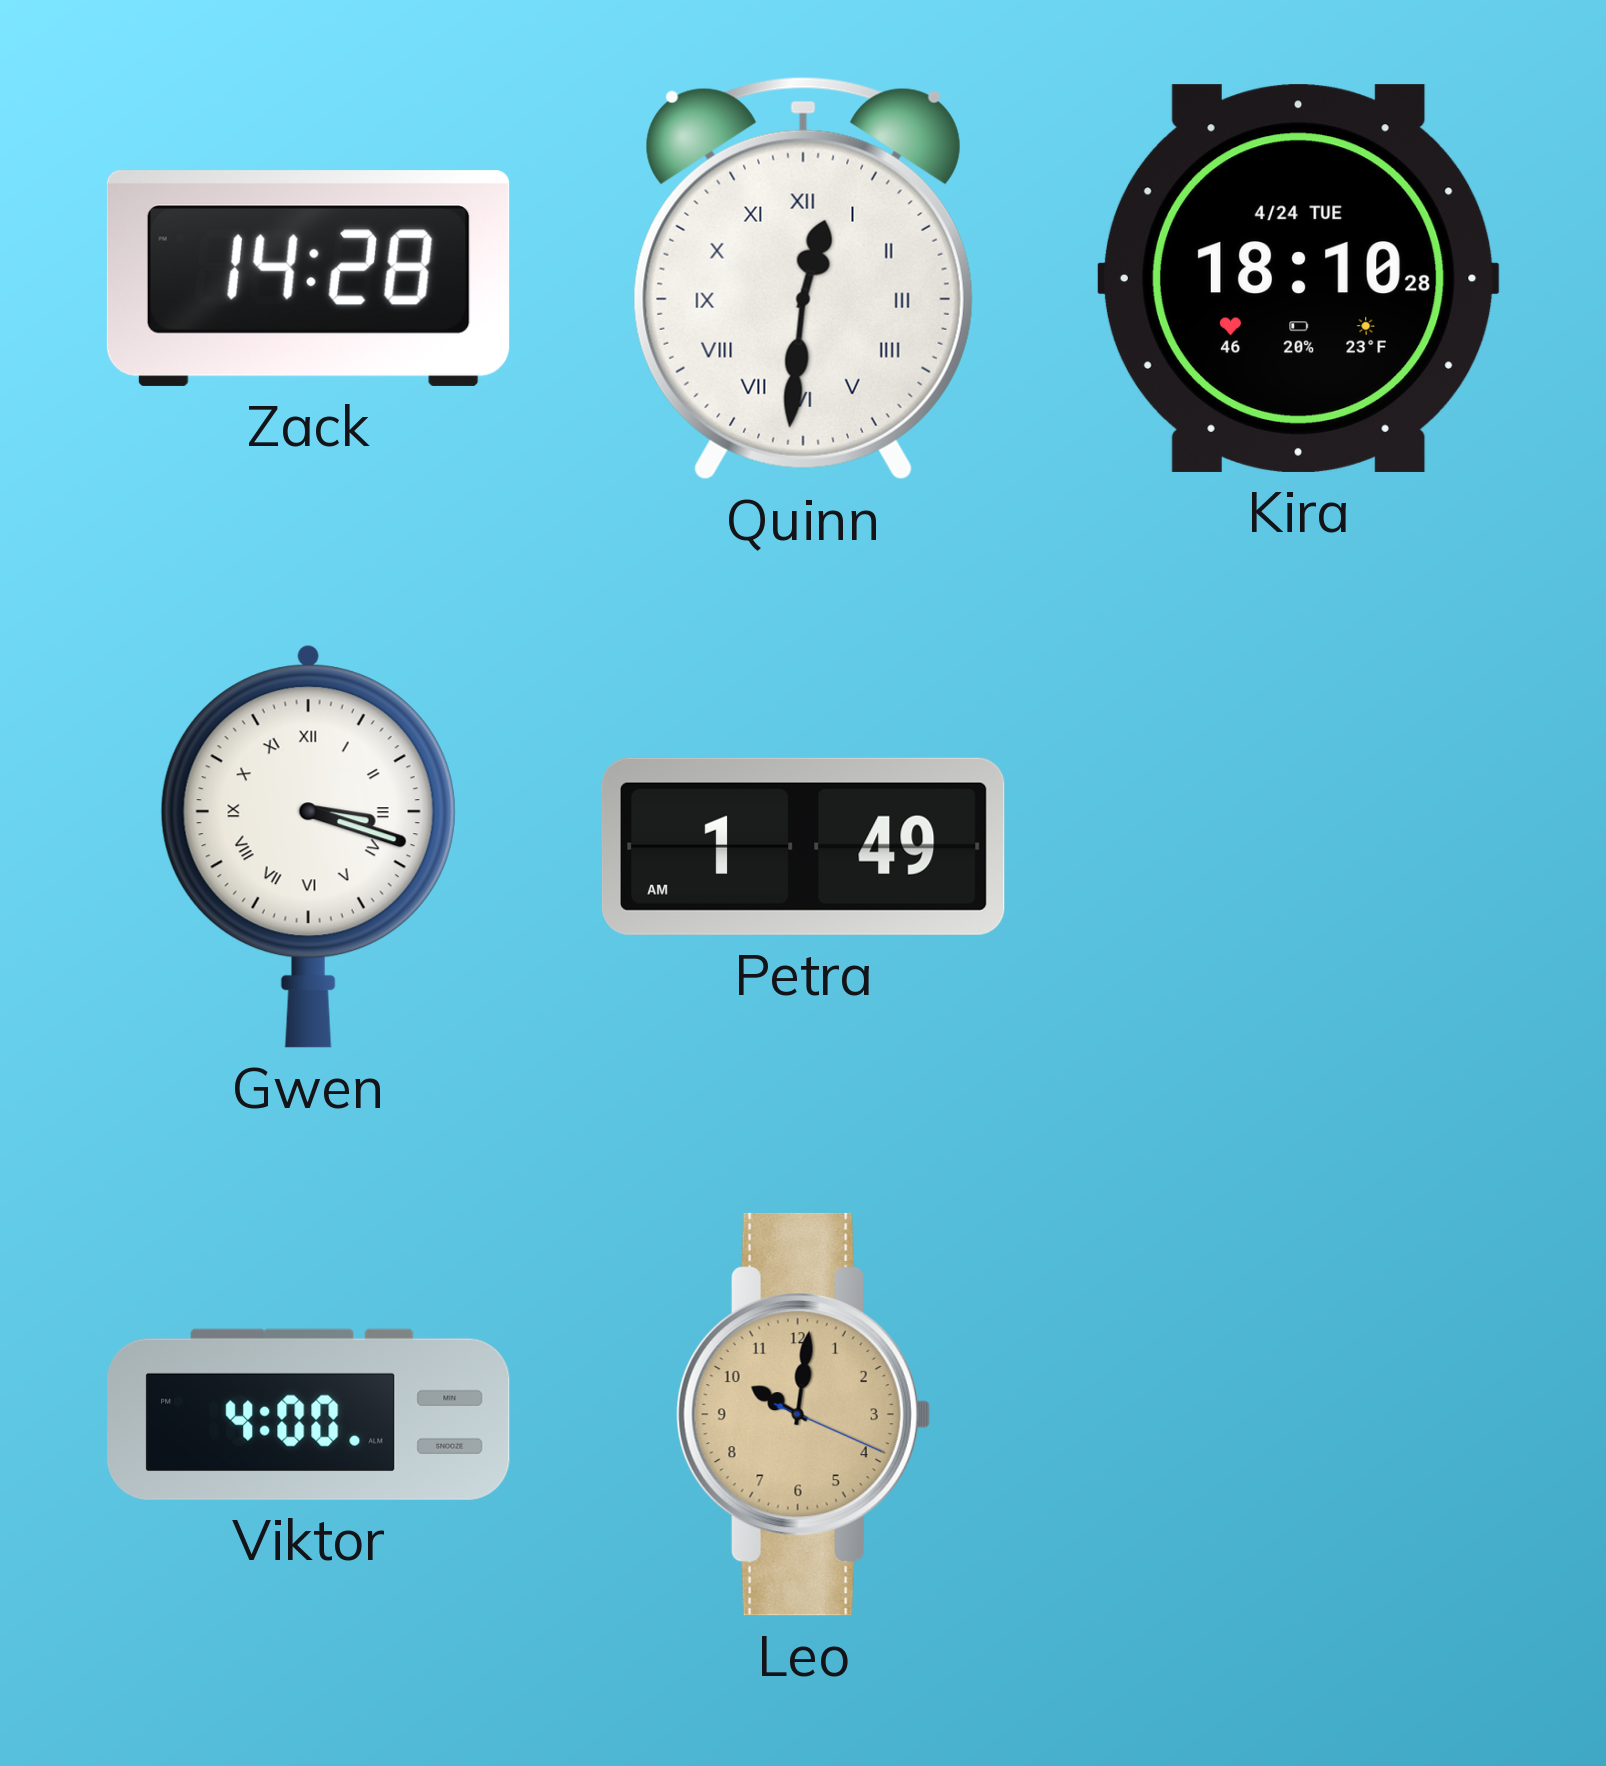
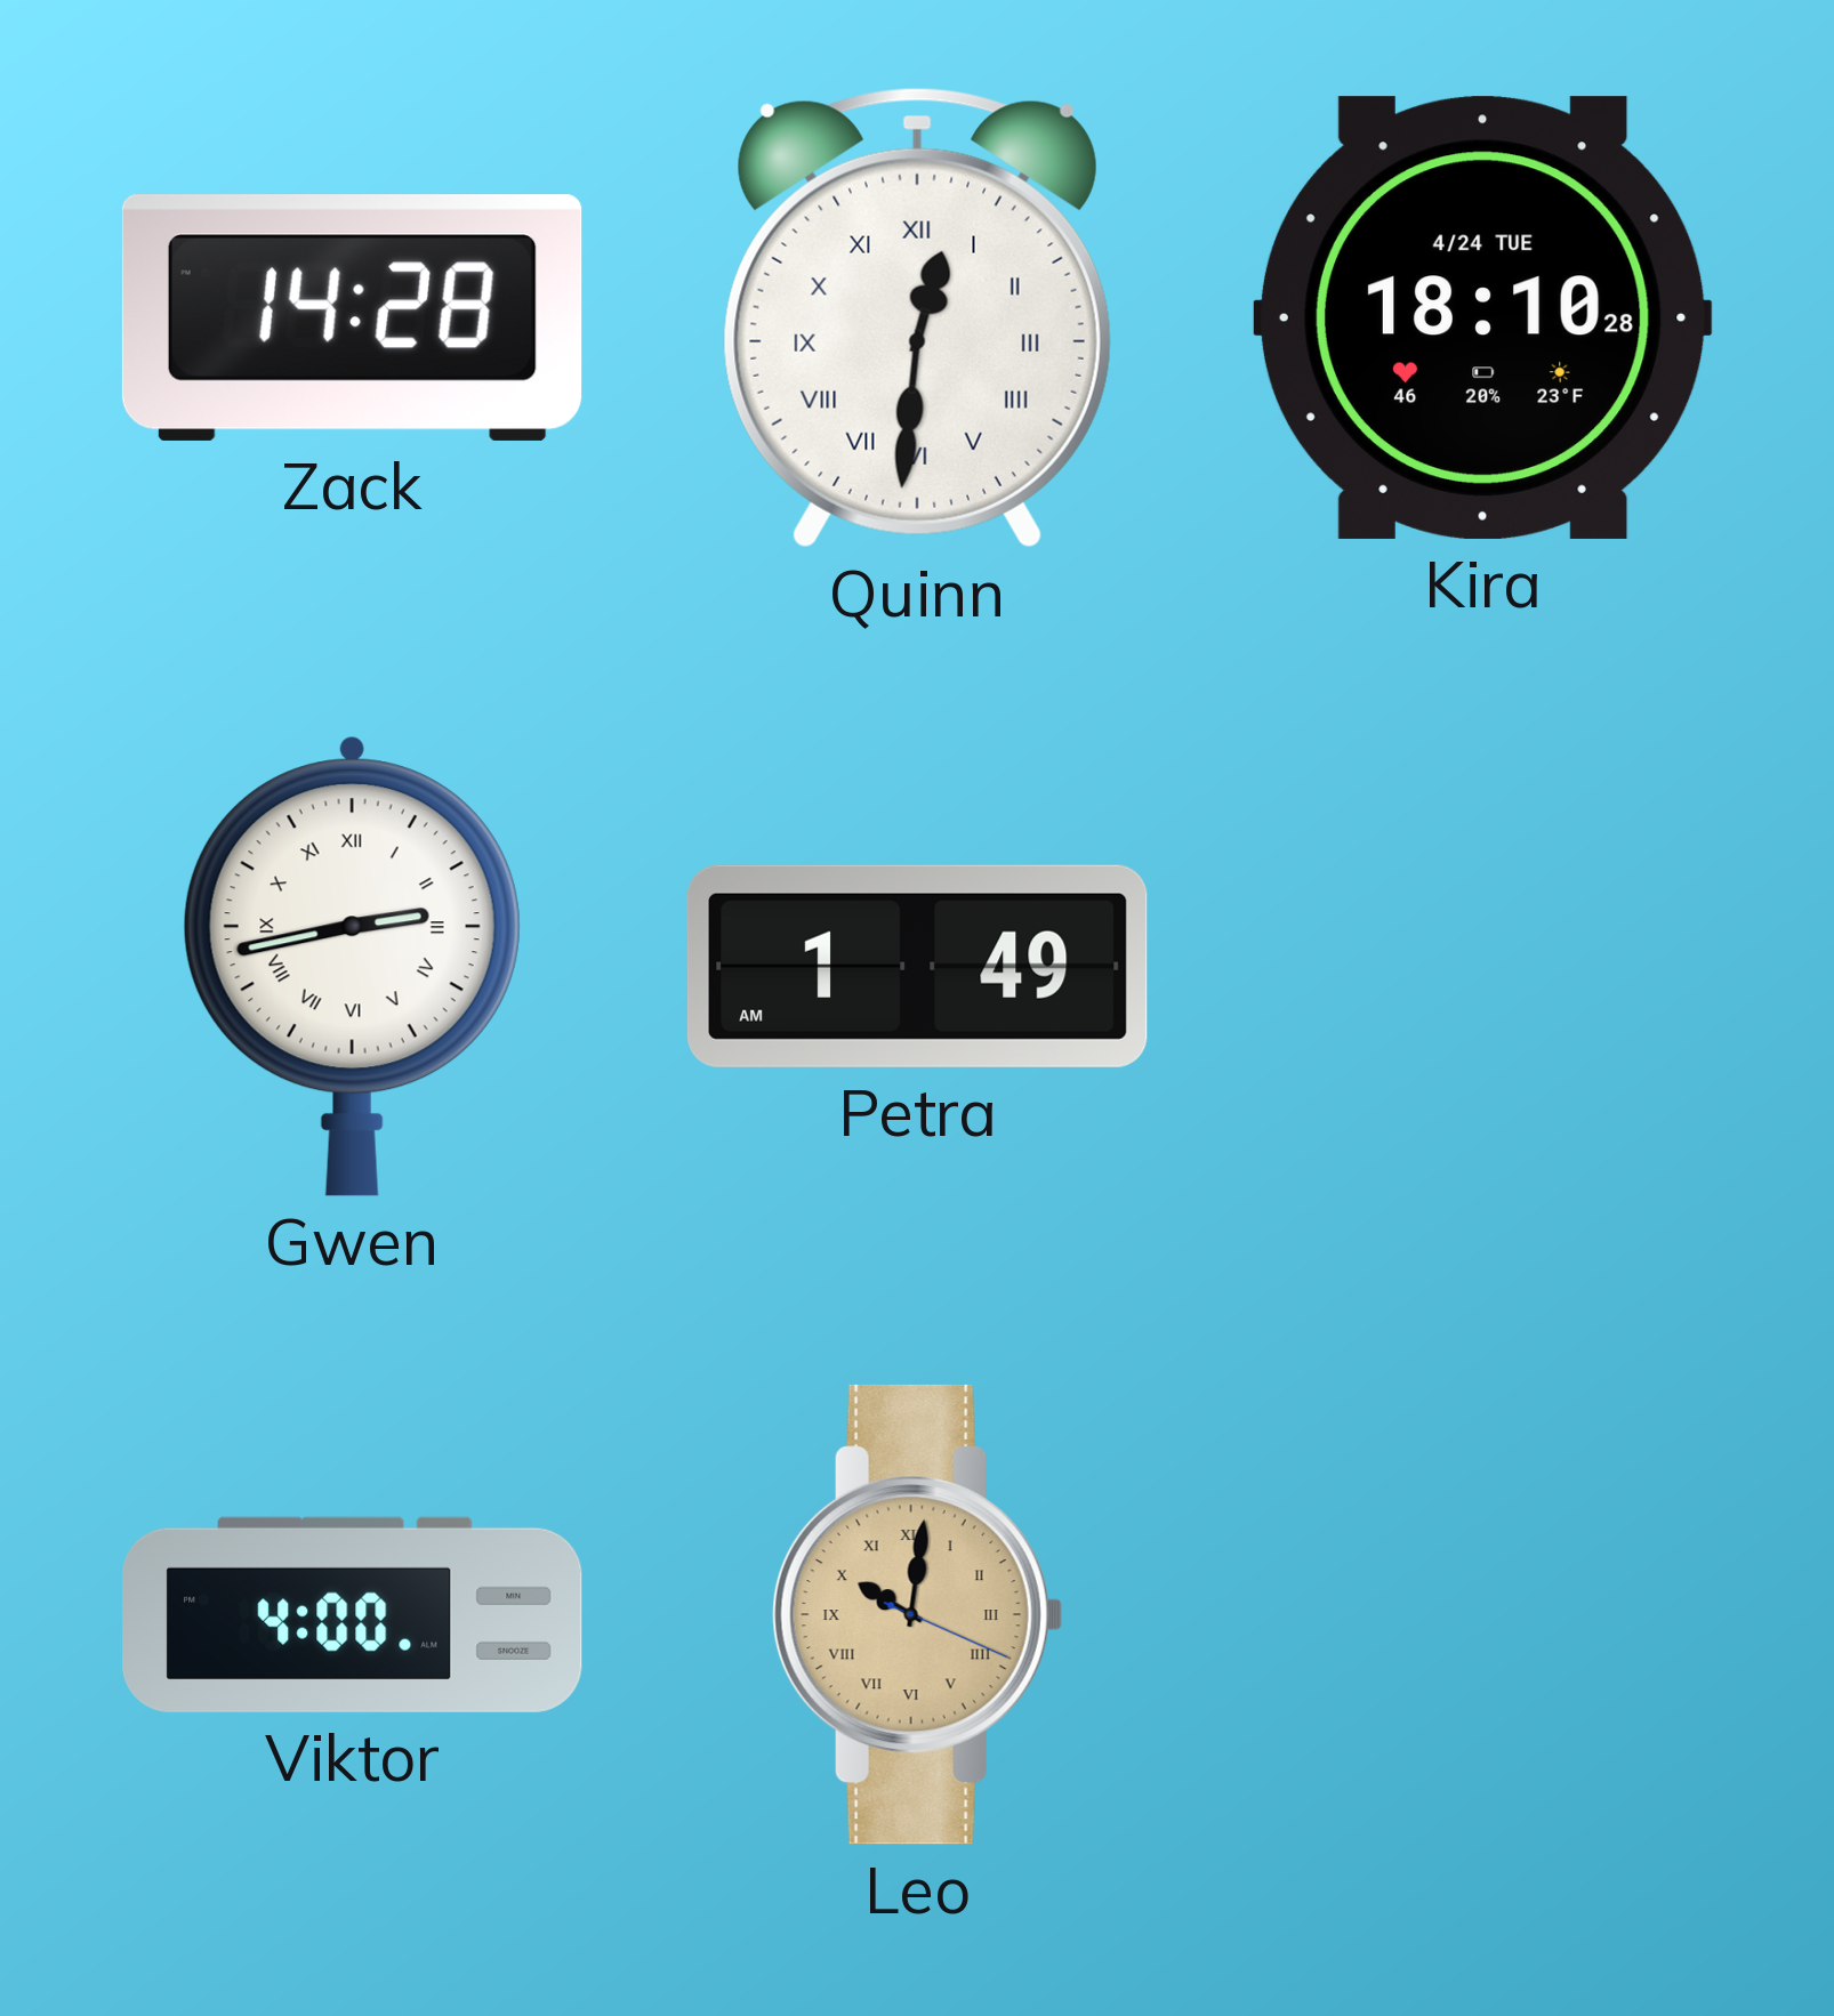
Gwen: 3:18 -> 2:43
Leo numerals: Arabic -> Roman
